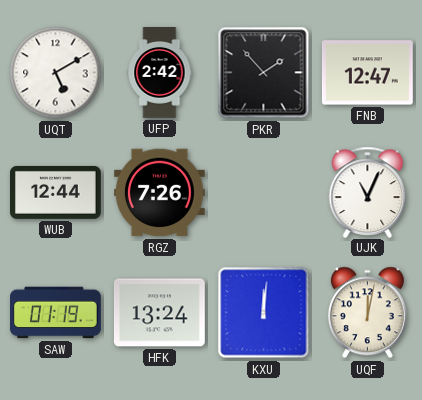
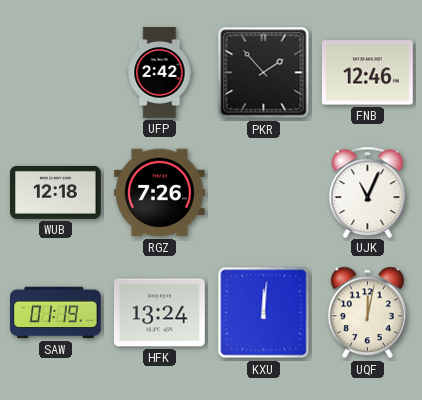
UQT: 5:10 -> none
FNB: 12:47 -> 12:46
WUB: 12:44 -> 12:18
